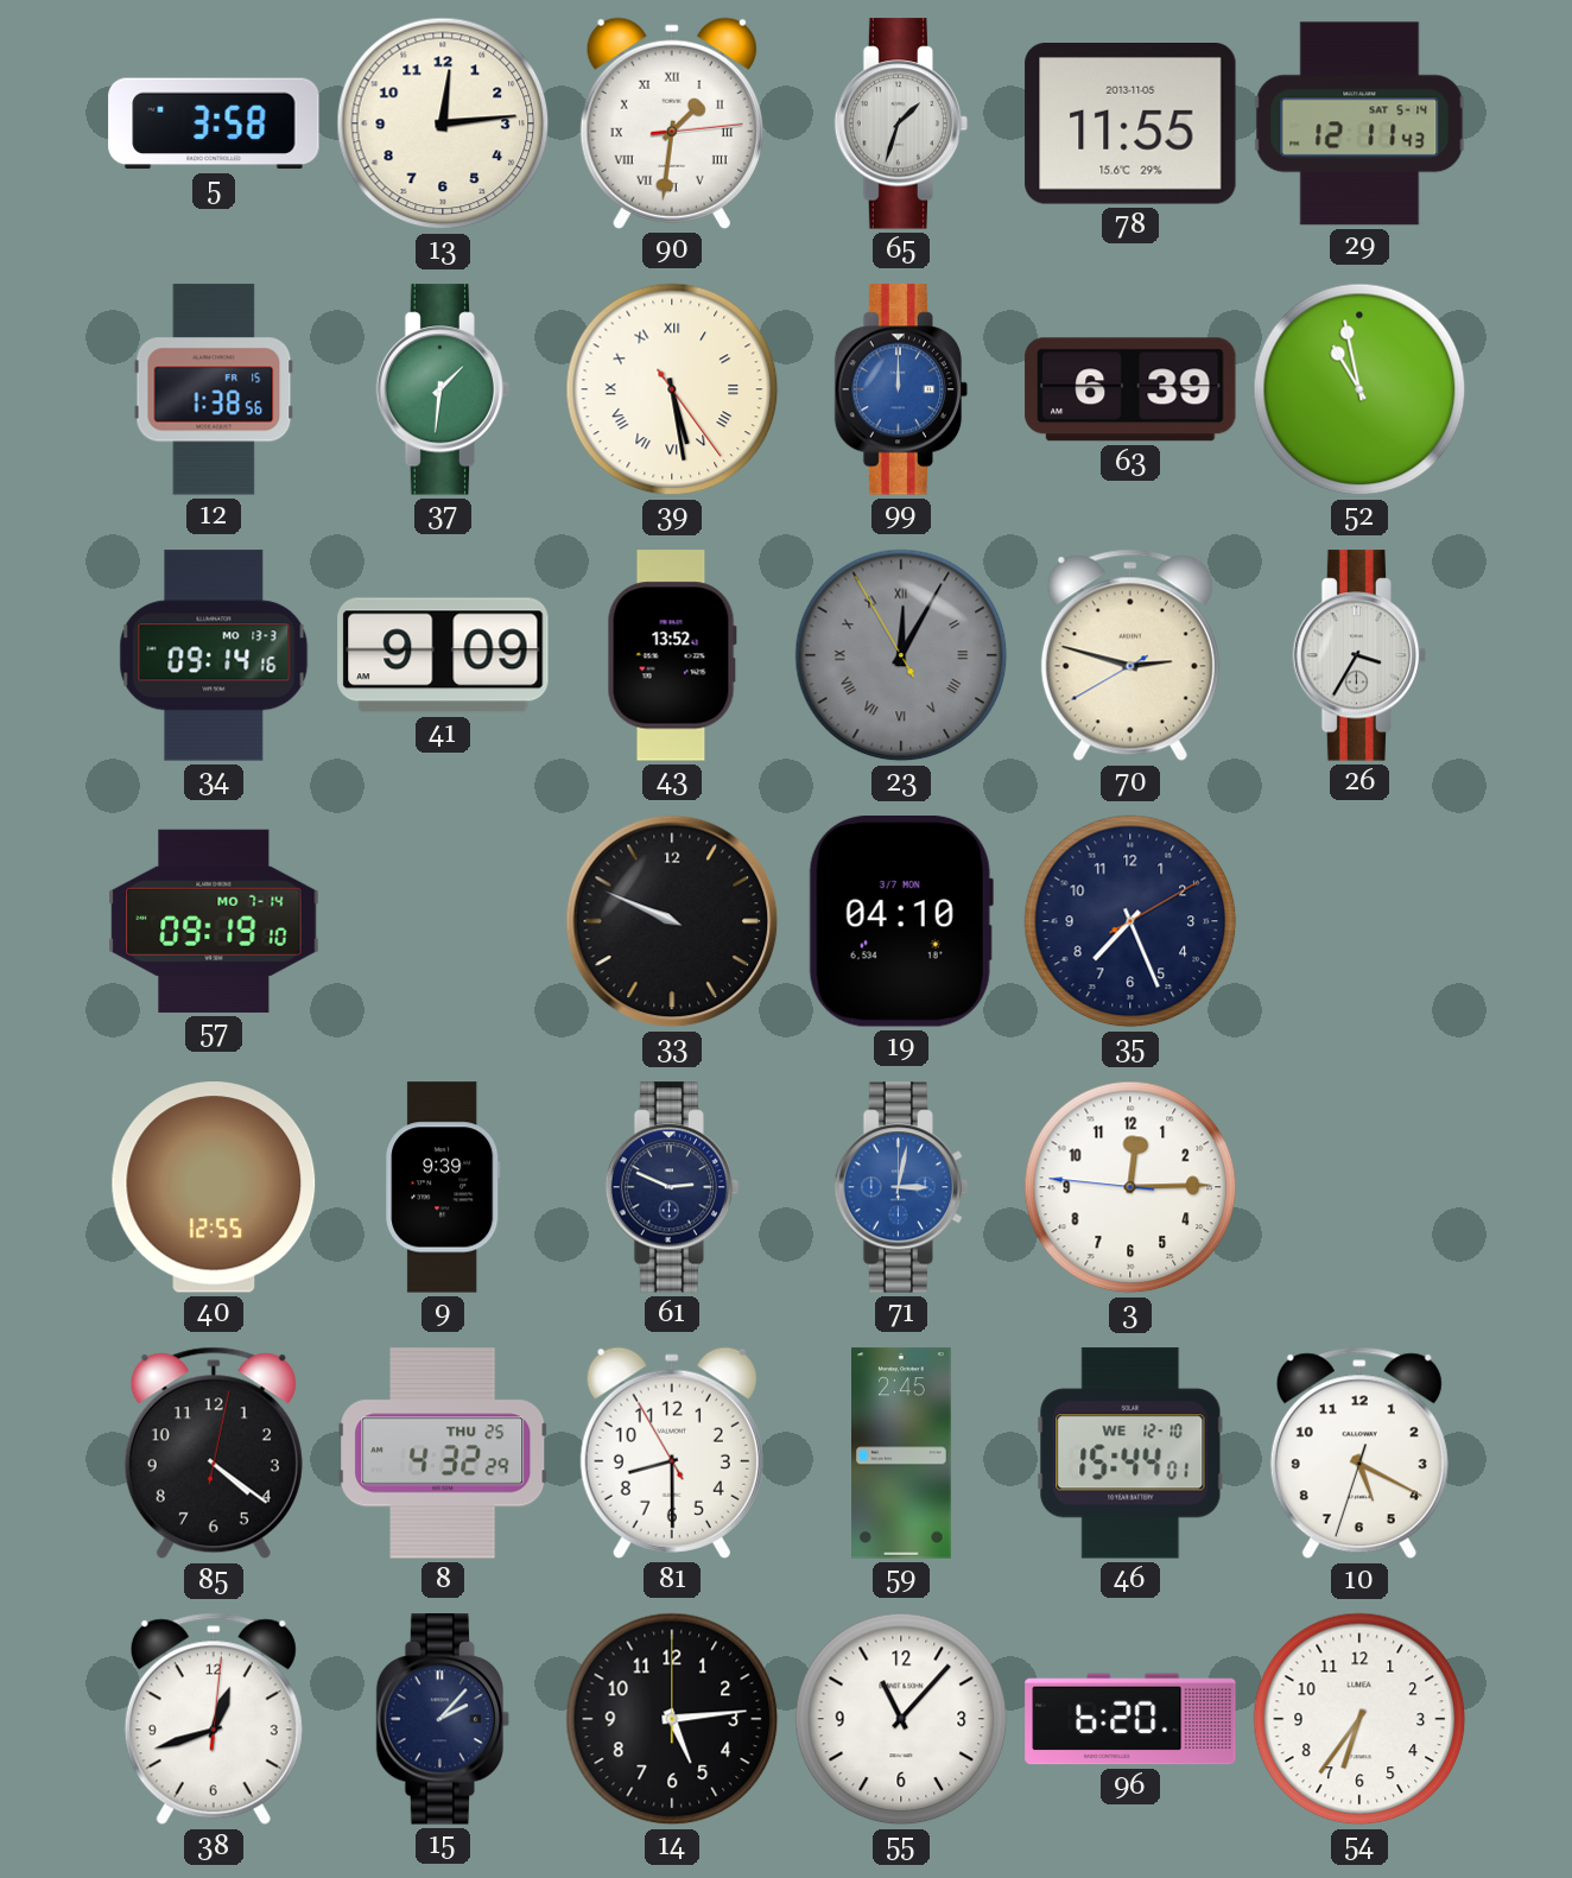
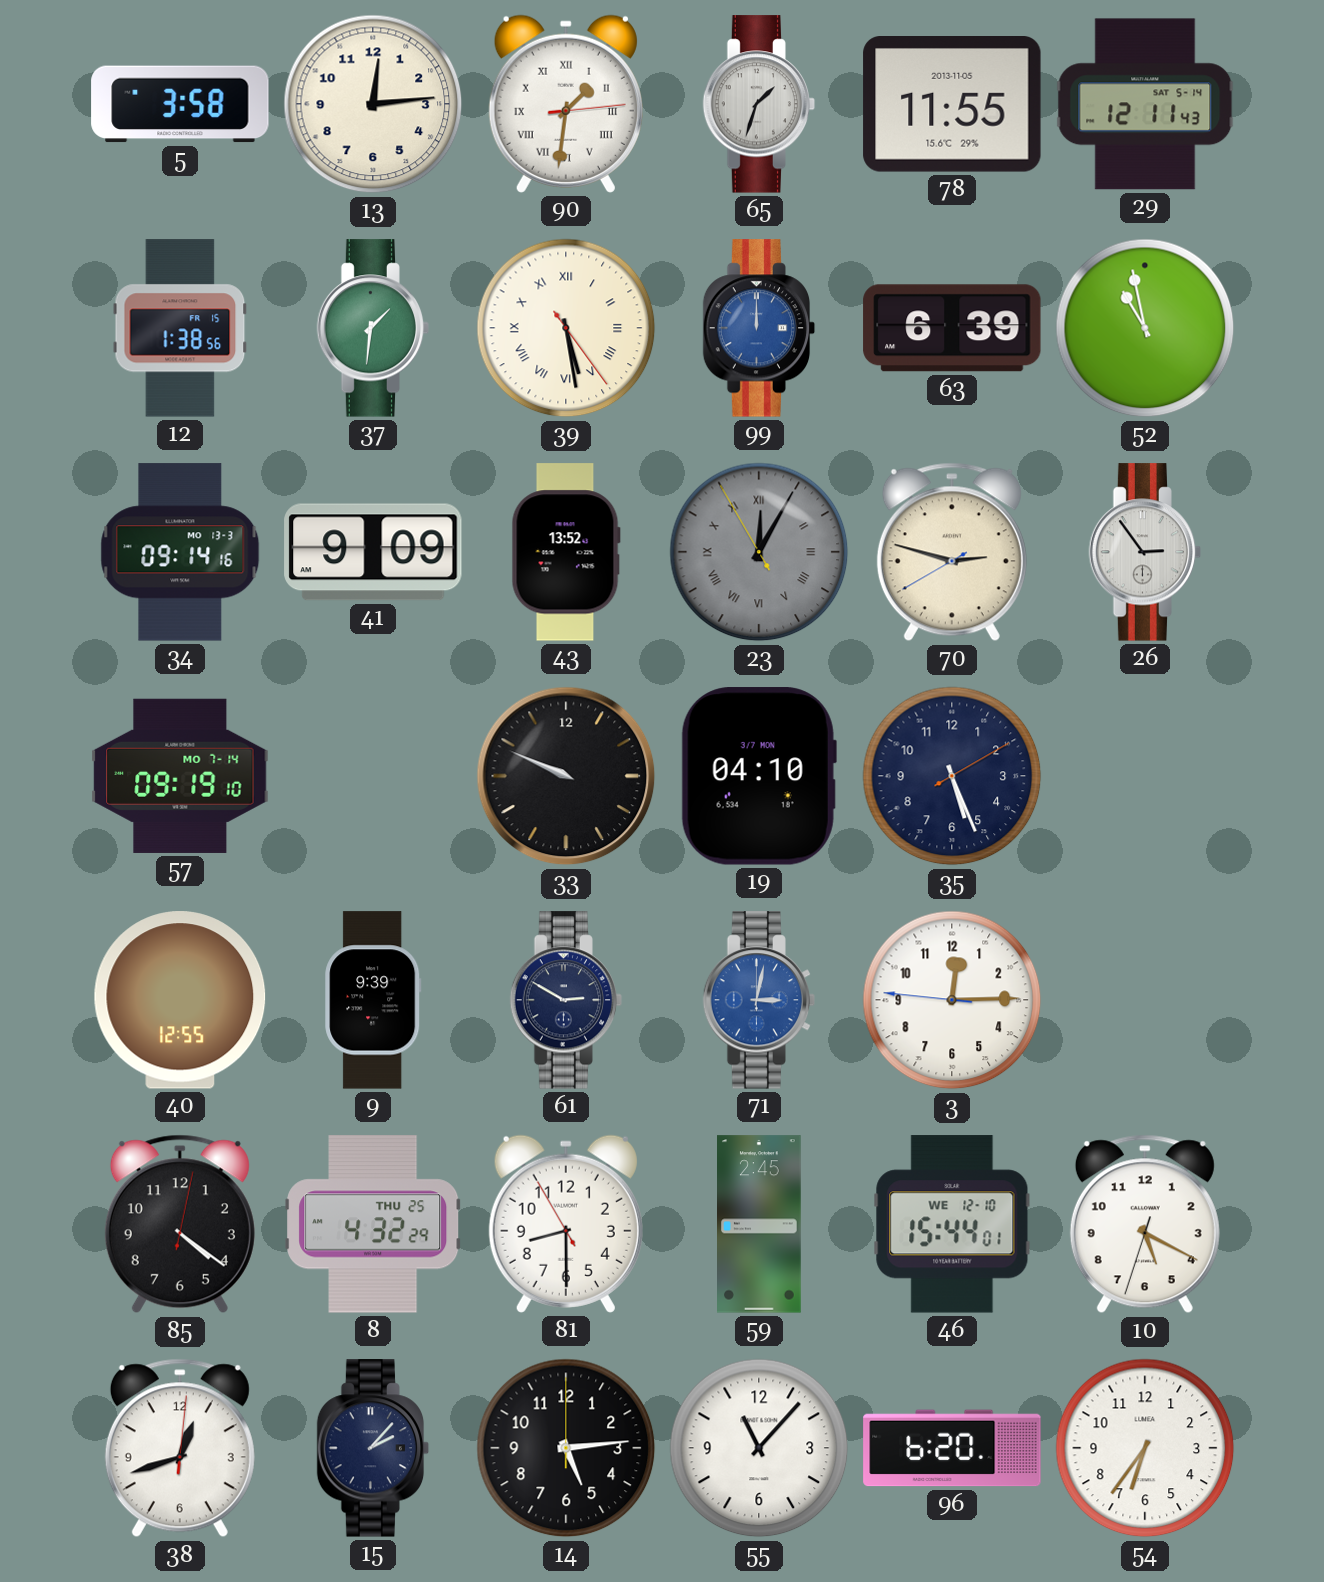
26: 3:35 -> 2:54
35: 7:26 -> 5:26
61: 2:49 -> 2:50
